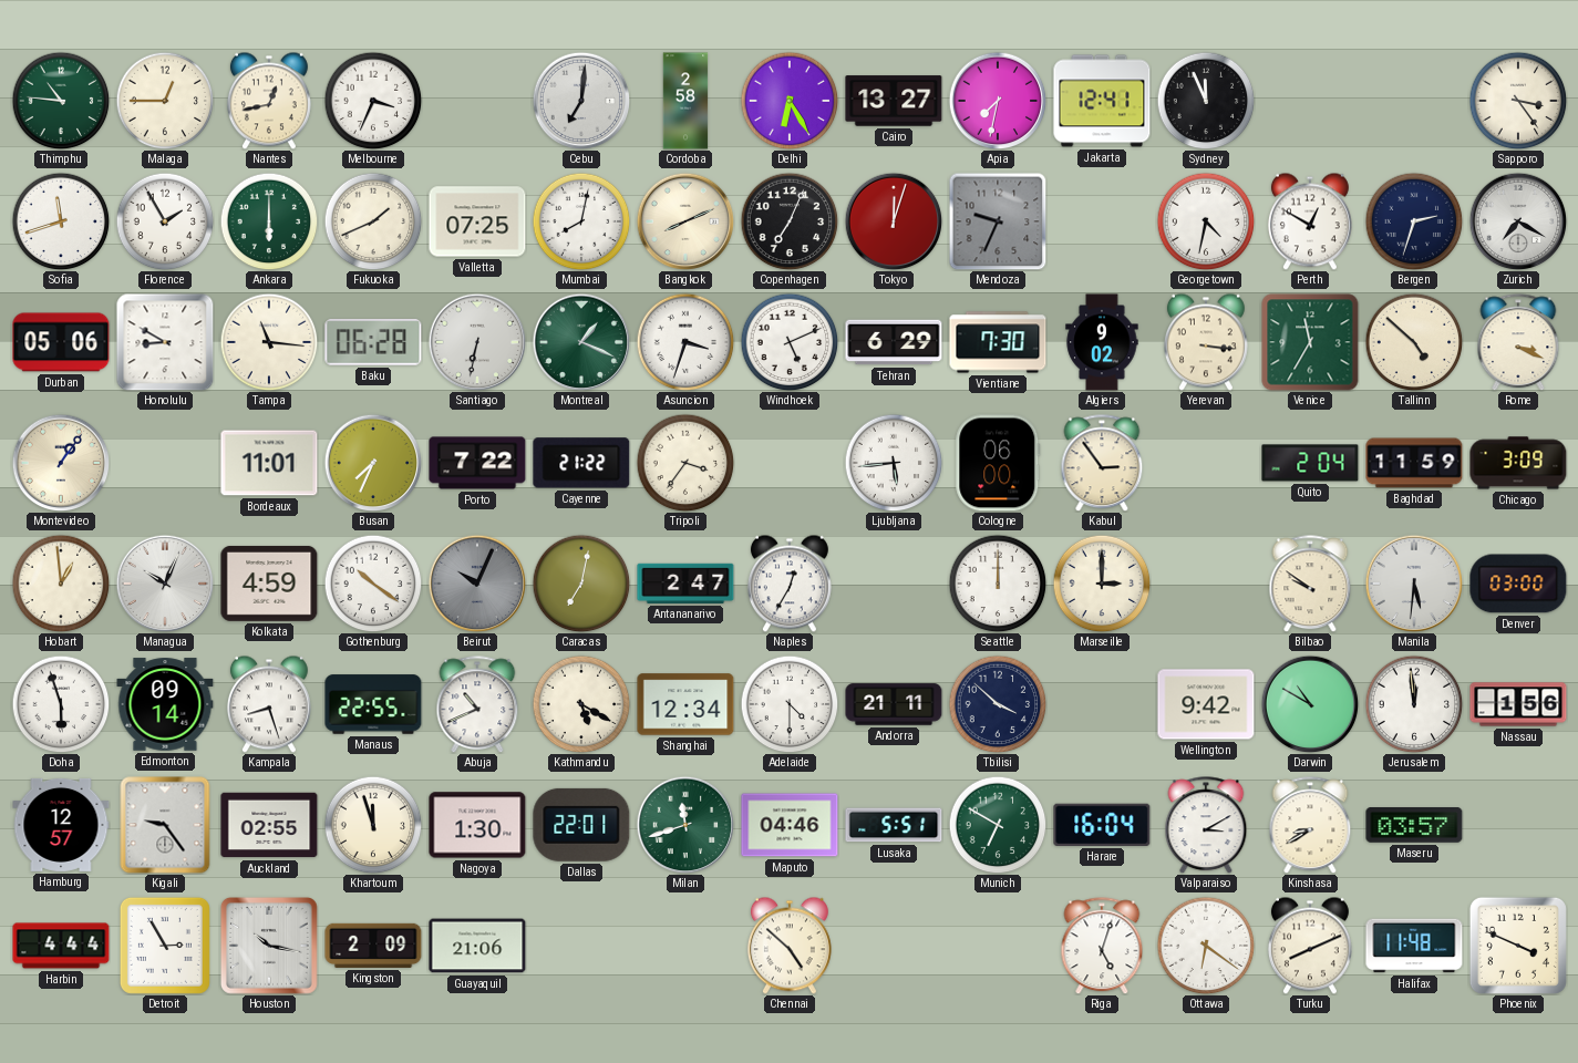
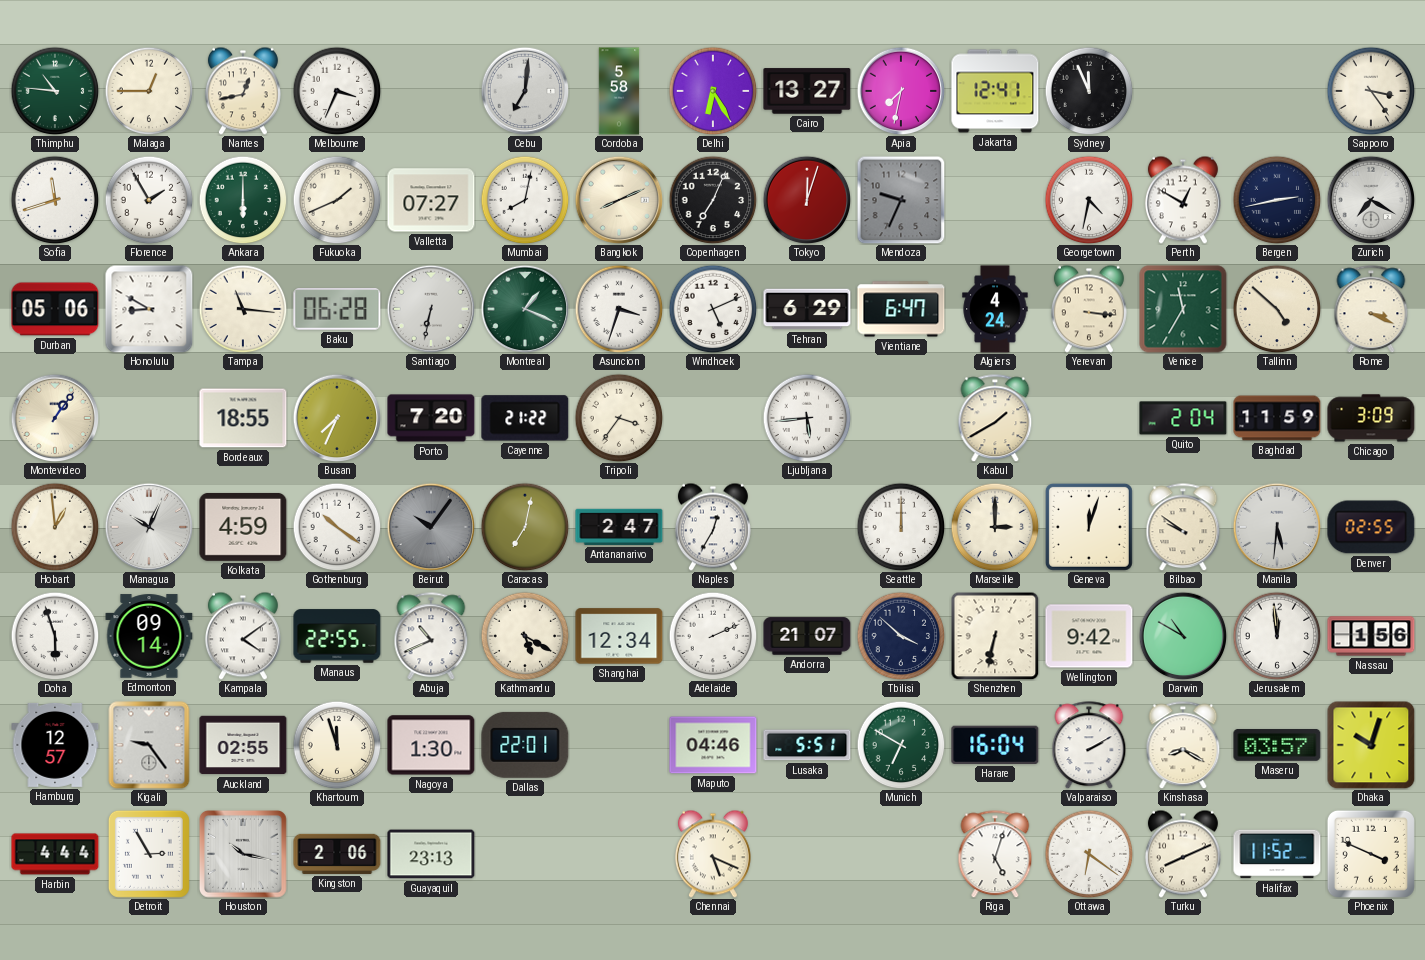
Cordoba: 2:58 -> 5:58
Valletta: 07:25 -> 07:27
Bergen: 2:33 -> 2:43
Vientiane: 7:30 -> 6:47
Algiers: 9:02 -> 4:24
Bordeaux: 11:01 -> 18:55
Porto: 7:22 -> 7:20
Cologne: 06:00 -> none
Kabul: 2:54 -> 1:40
Beirut: 10:04 -> 10:06
Geneva: none -> 12:03
Denver: 03:00 -> 02:55
Kampala: 8:27 -> 4:09
Adelaide: 4:30 -> 2:11
Andorra: 21:11 -> 21:07
Shenzhen: none -> 6:32
Milan: 11:42 -> none
Valparaiso: 3:10 -> 2:10
Kinshasa: 8:40 -> 8:20
Dhaka: none -> 10:03
Kingston: 2:09 -> 2:06
Guayaquil: 21:06 -> 23:13
Chennai: 4:52 -> 5:19
Halifax: 11:48 -> 11:52
